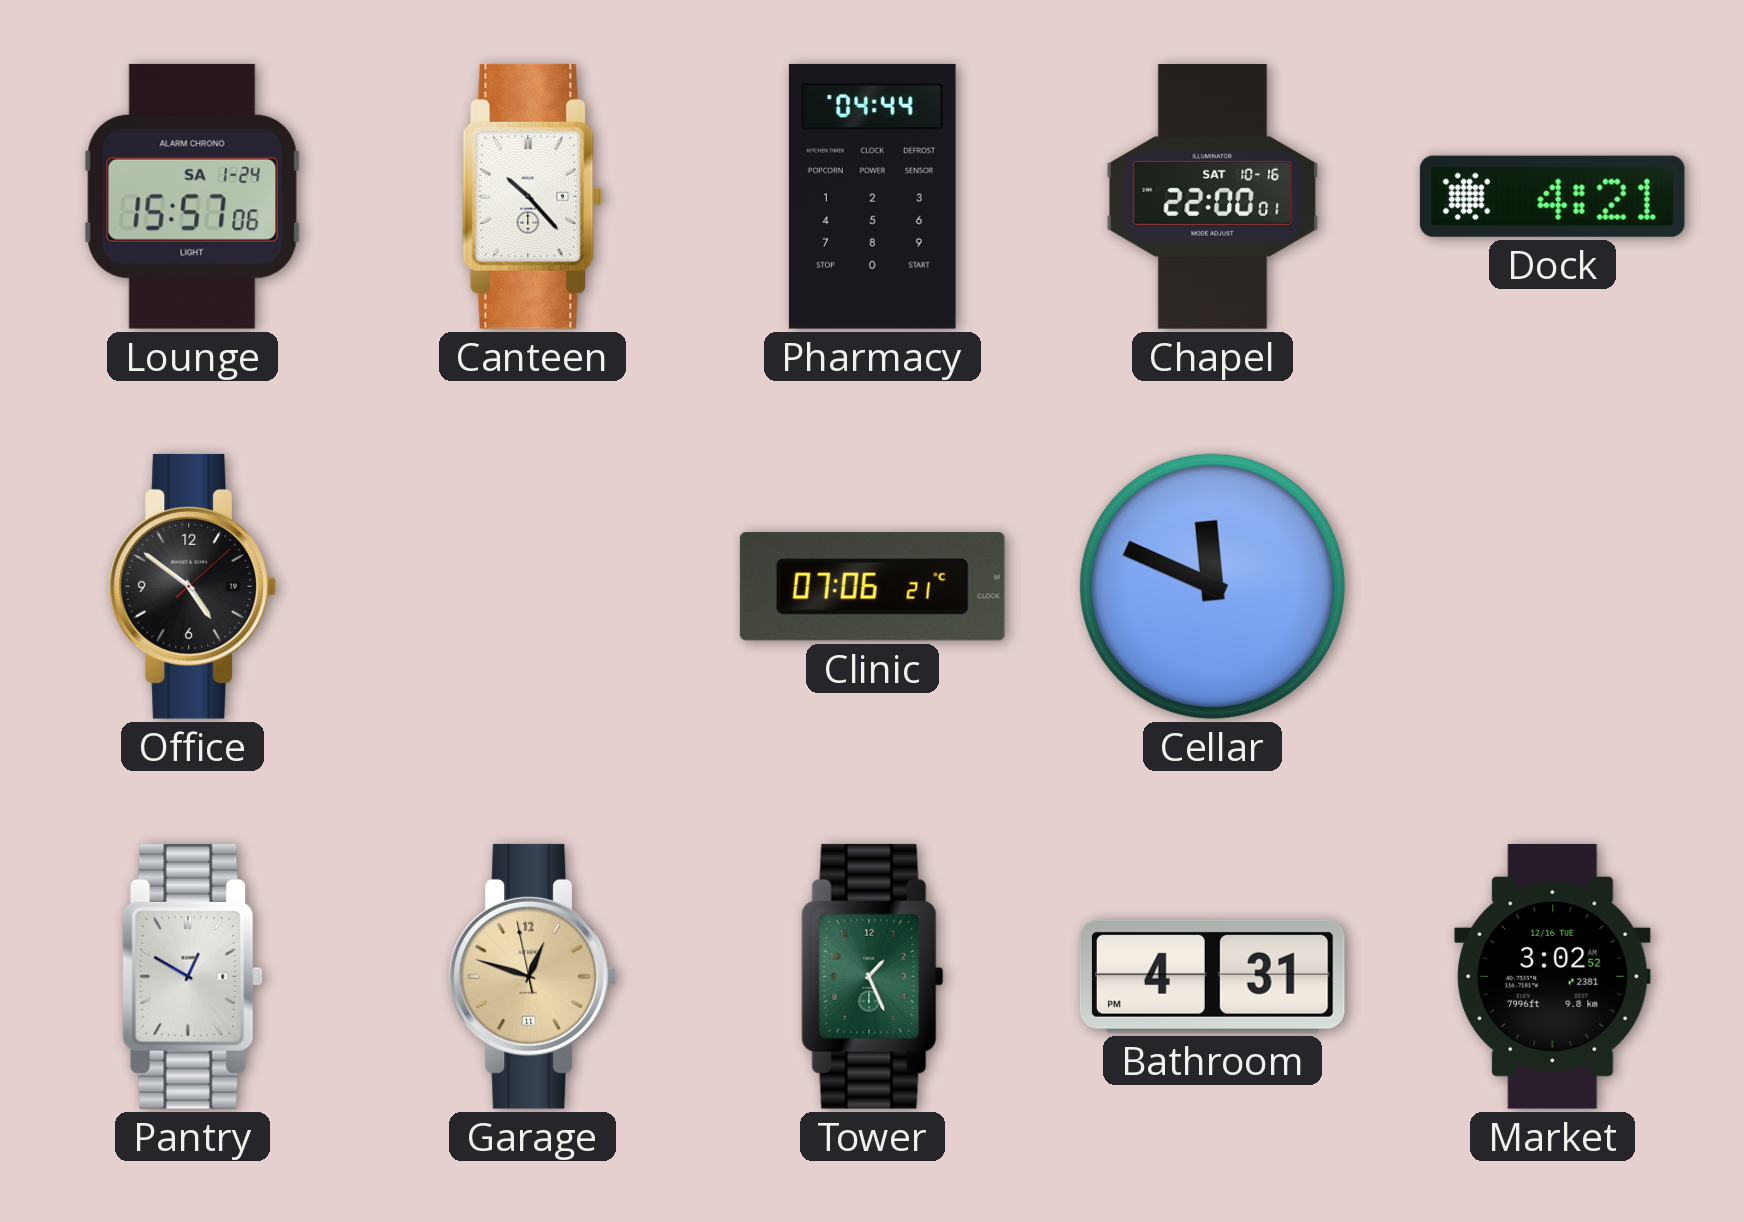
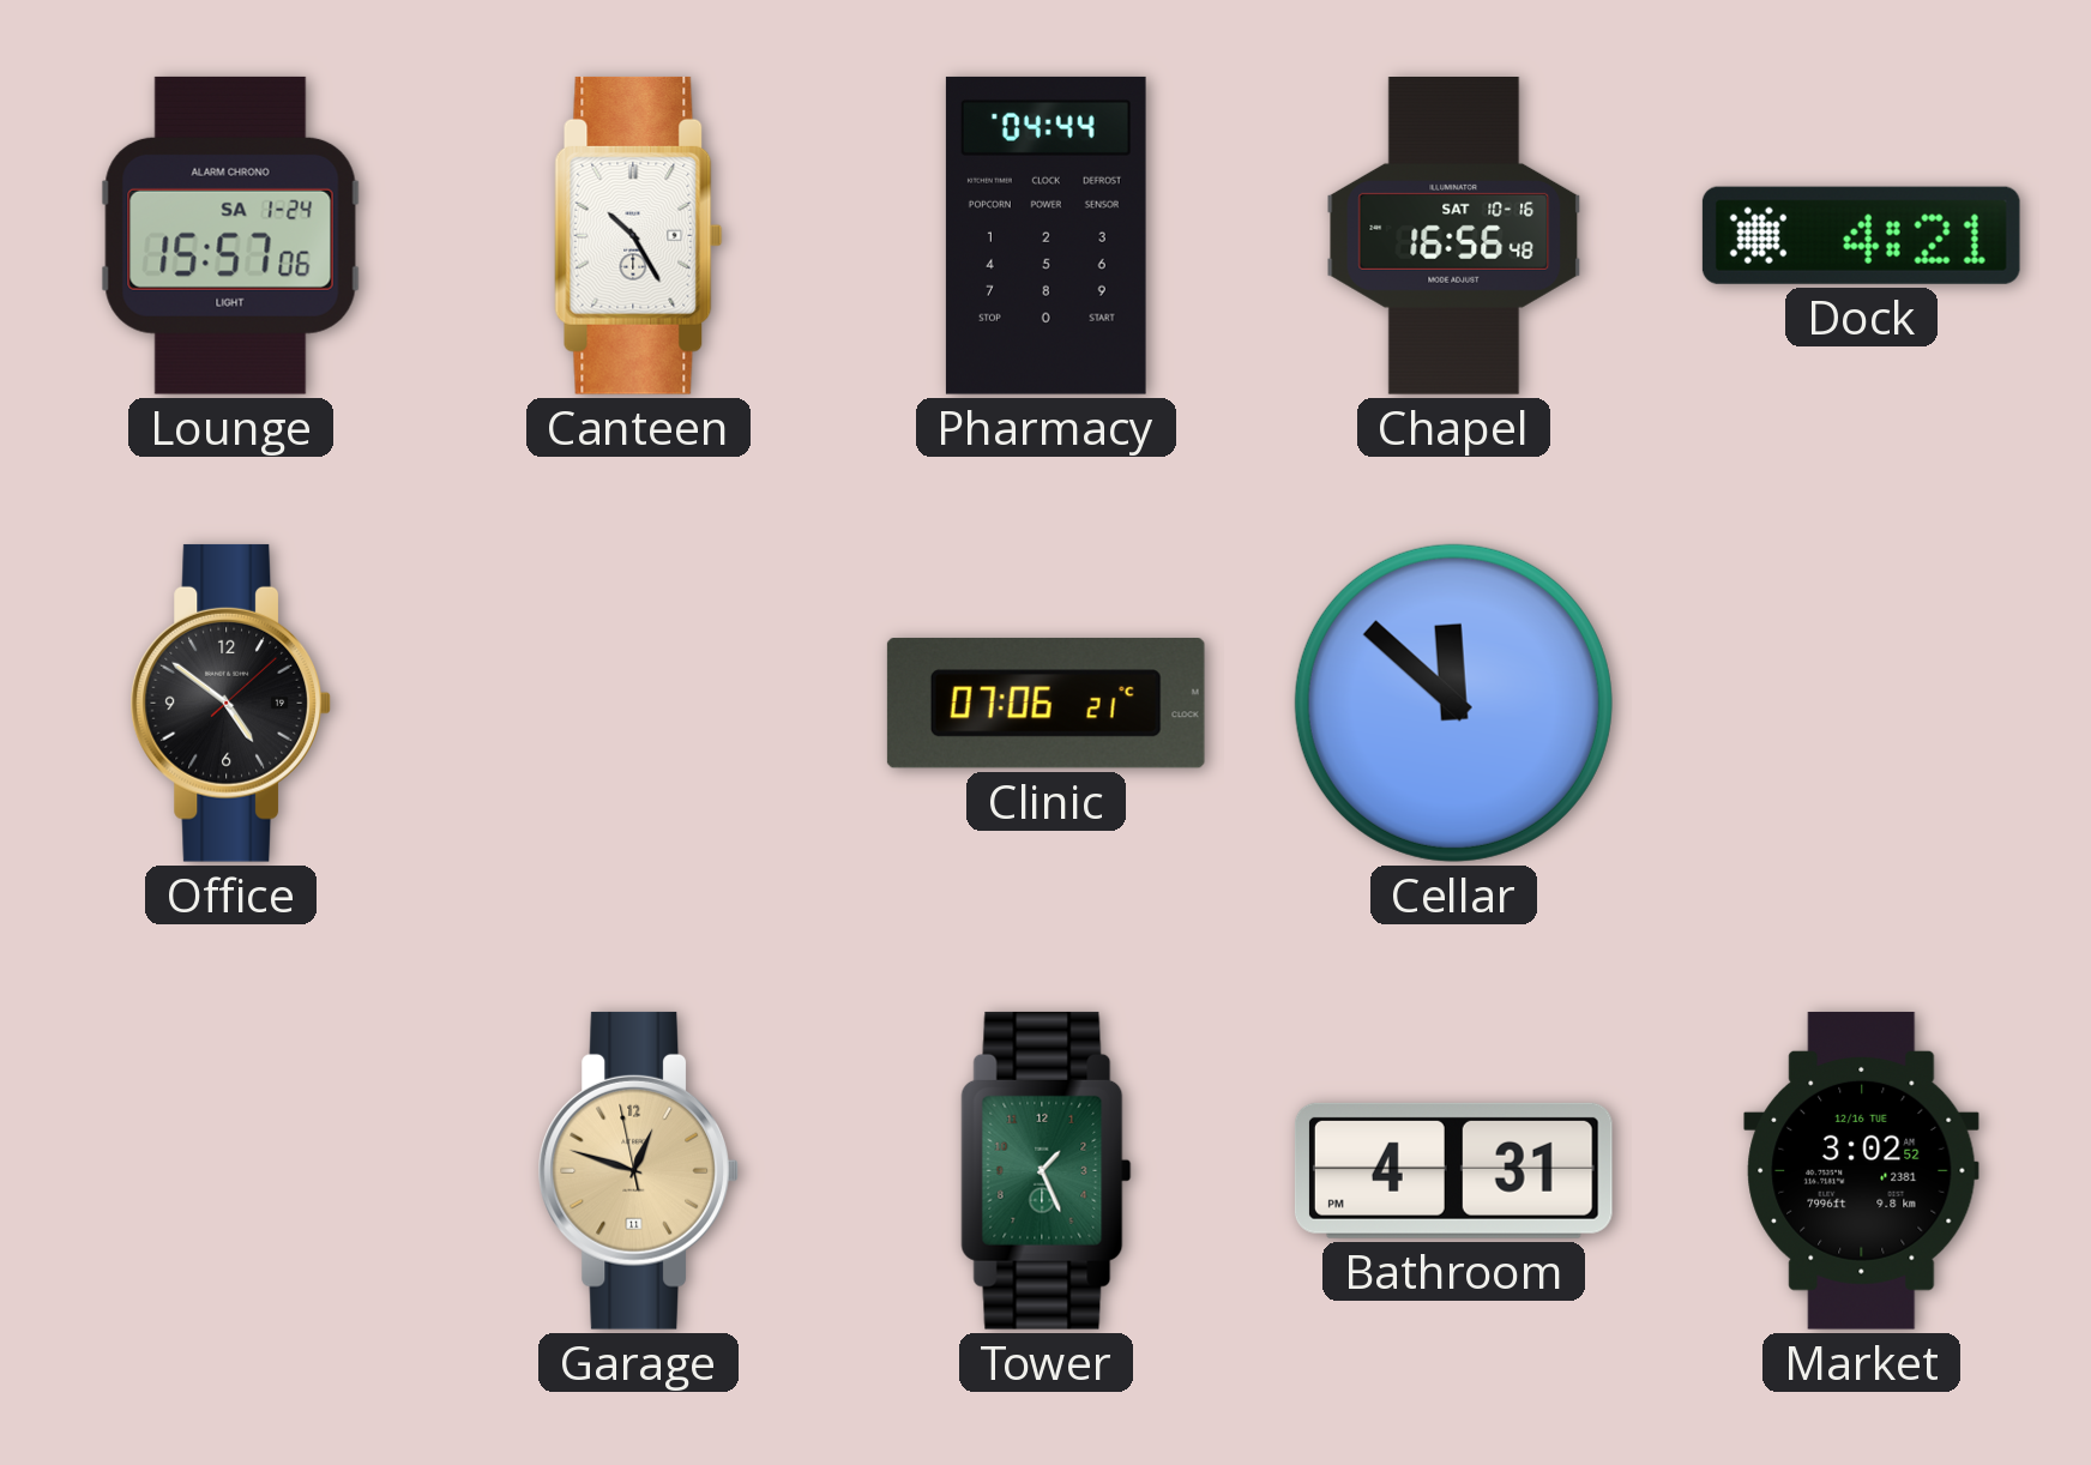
Canteen: 10:23 -> 10:25
Chapel: 22:00 -> 16:56
Cellar: 11:49 -> 11:52
Pantry: 12:50 -> none
